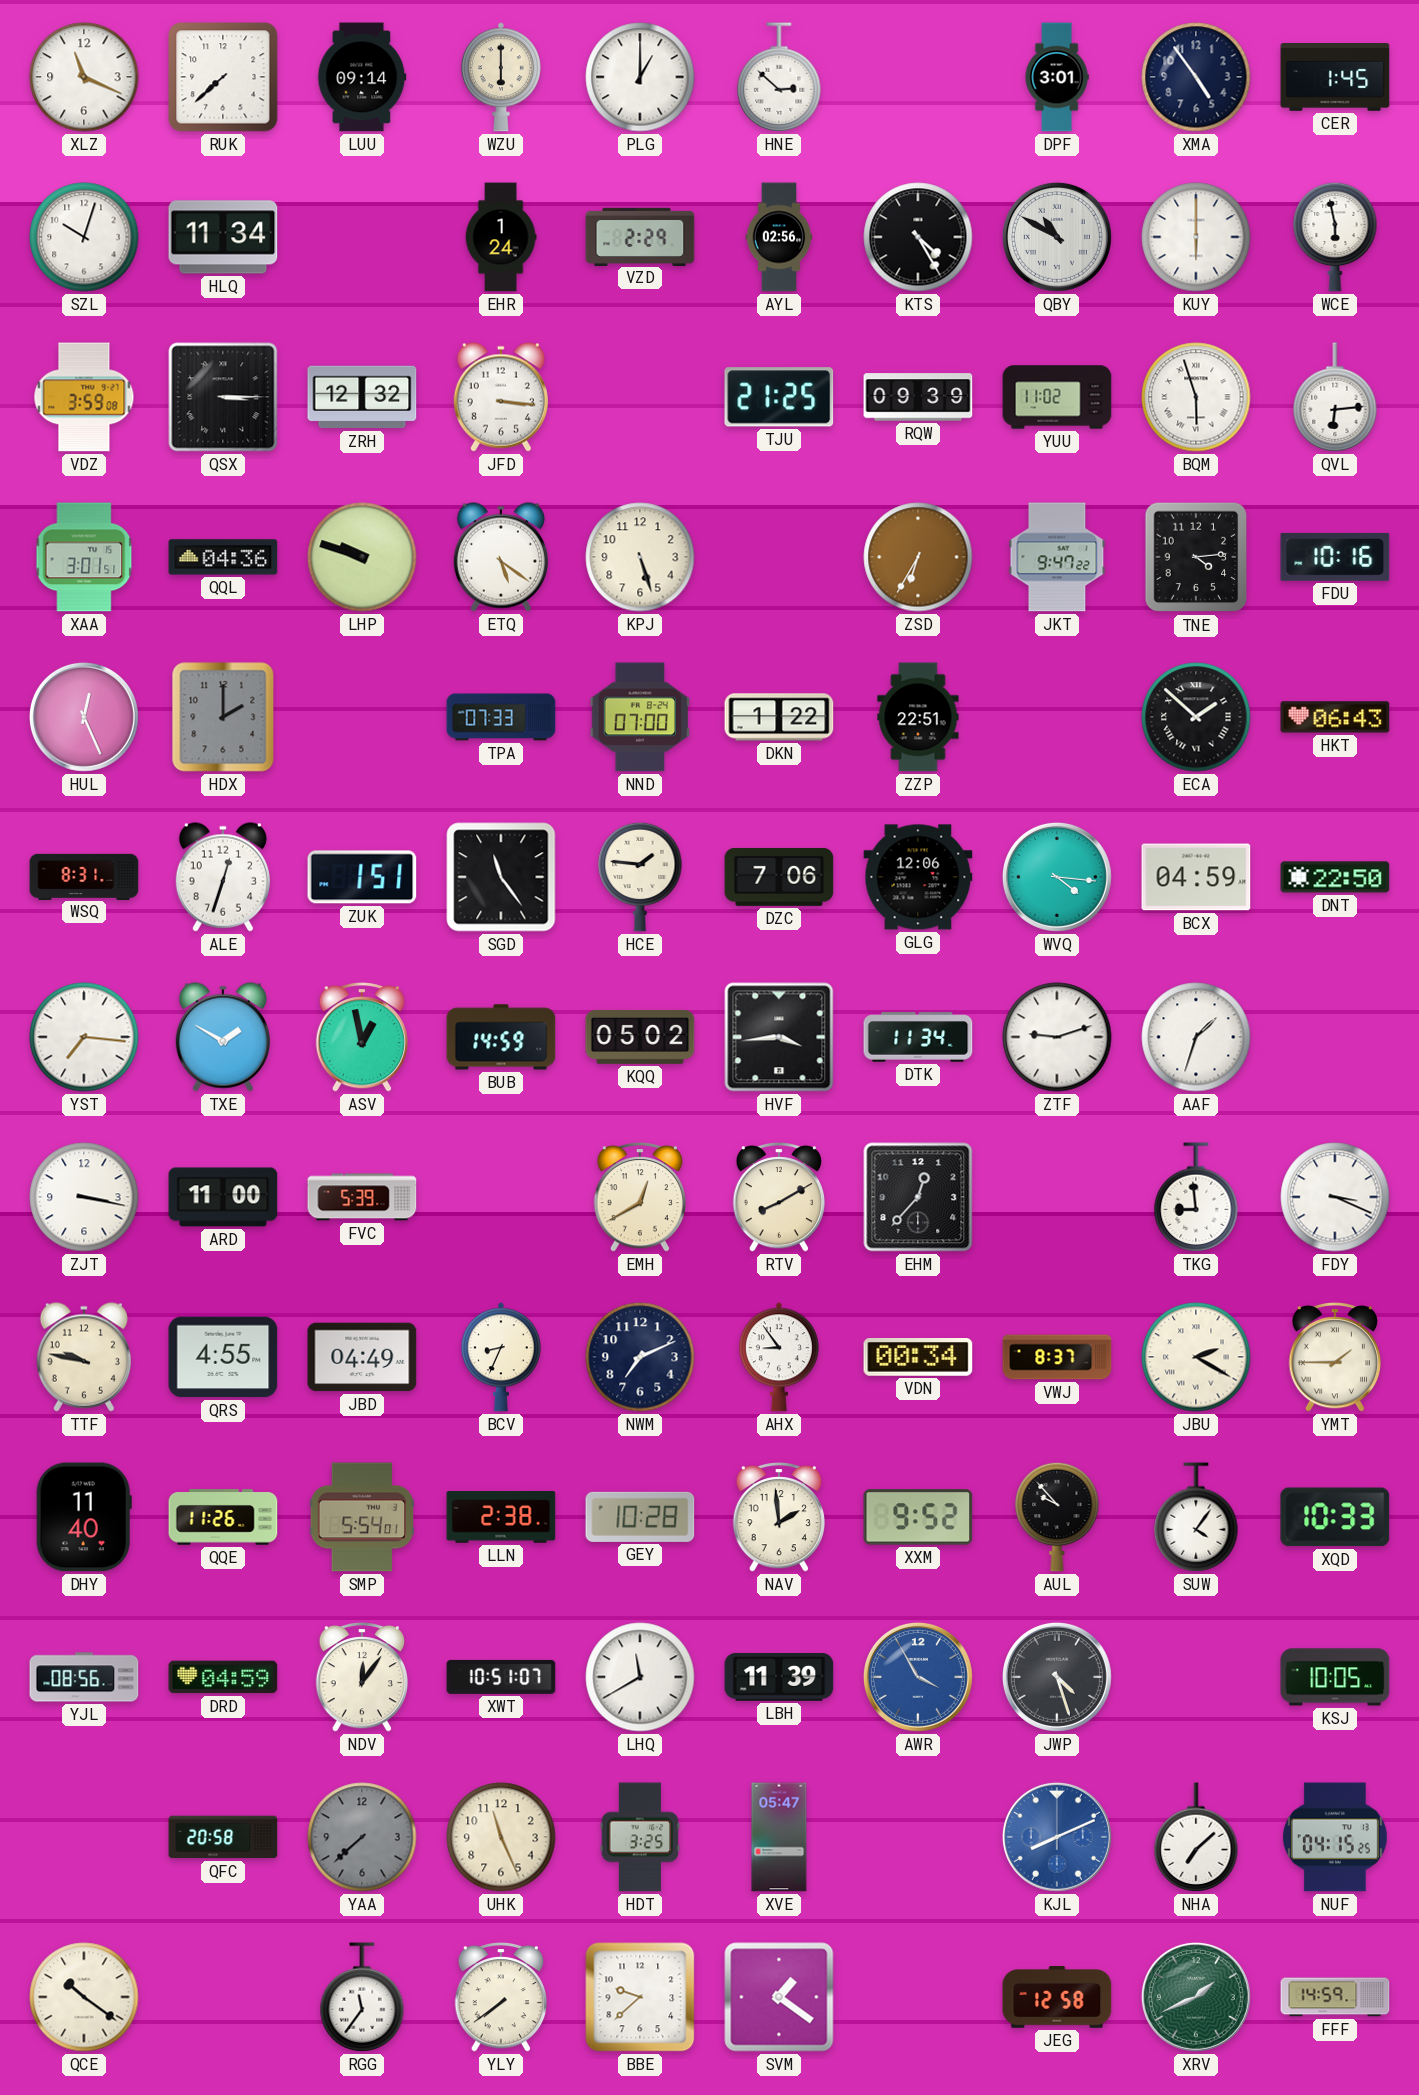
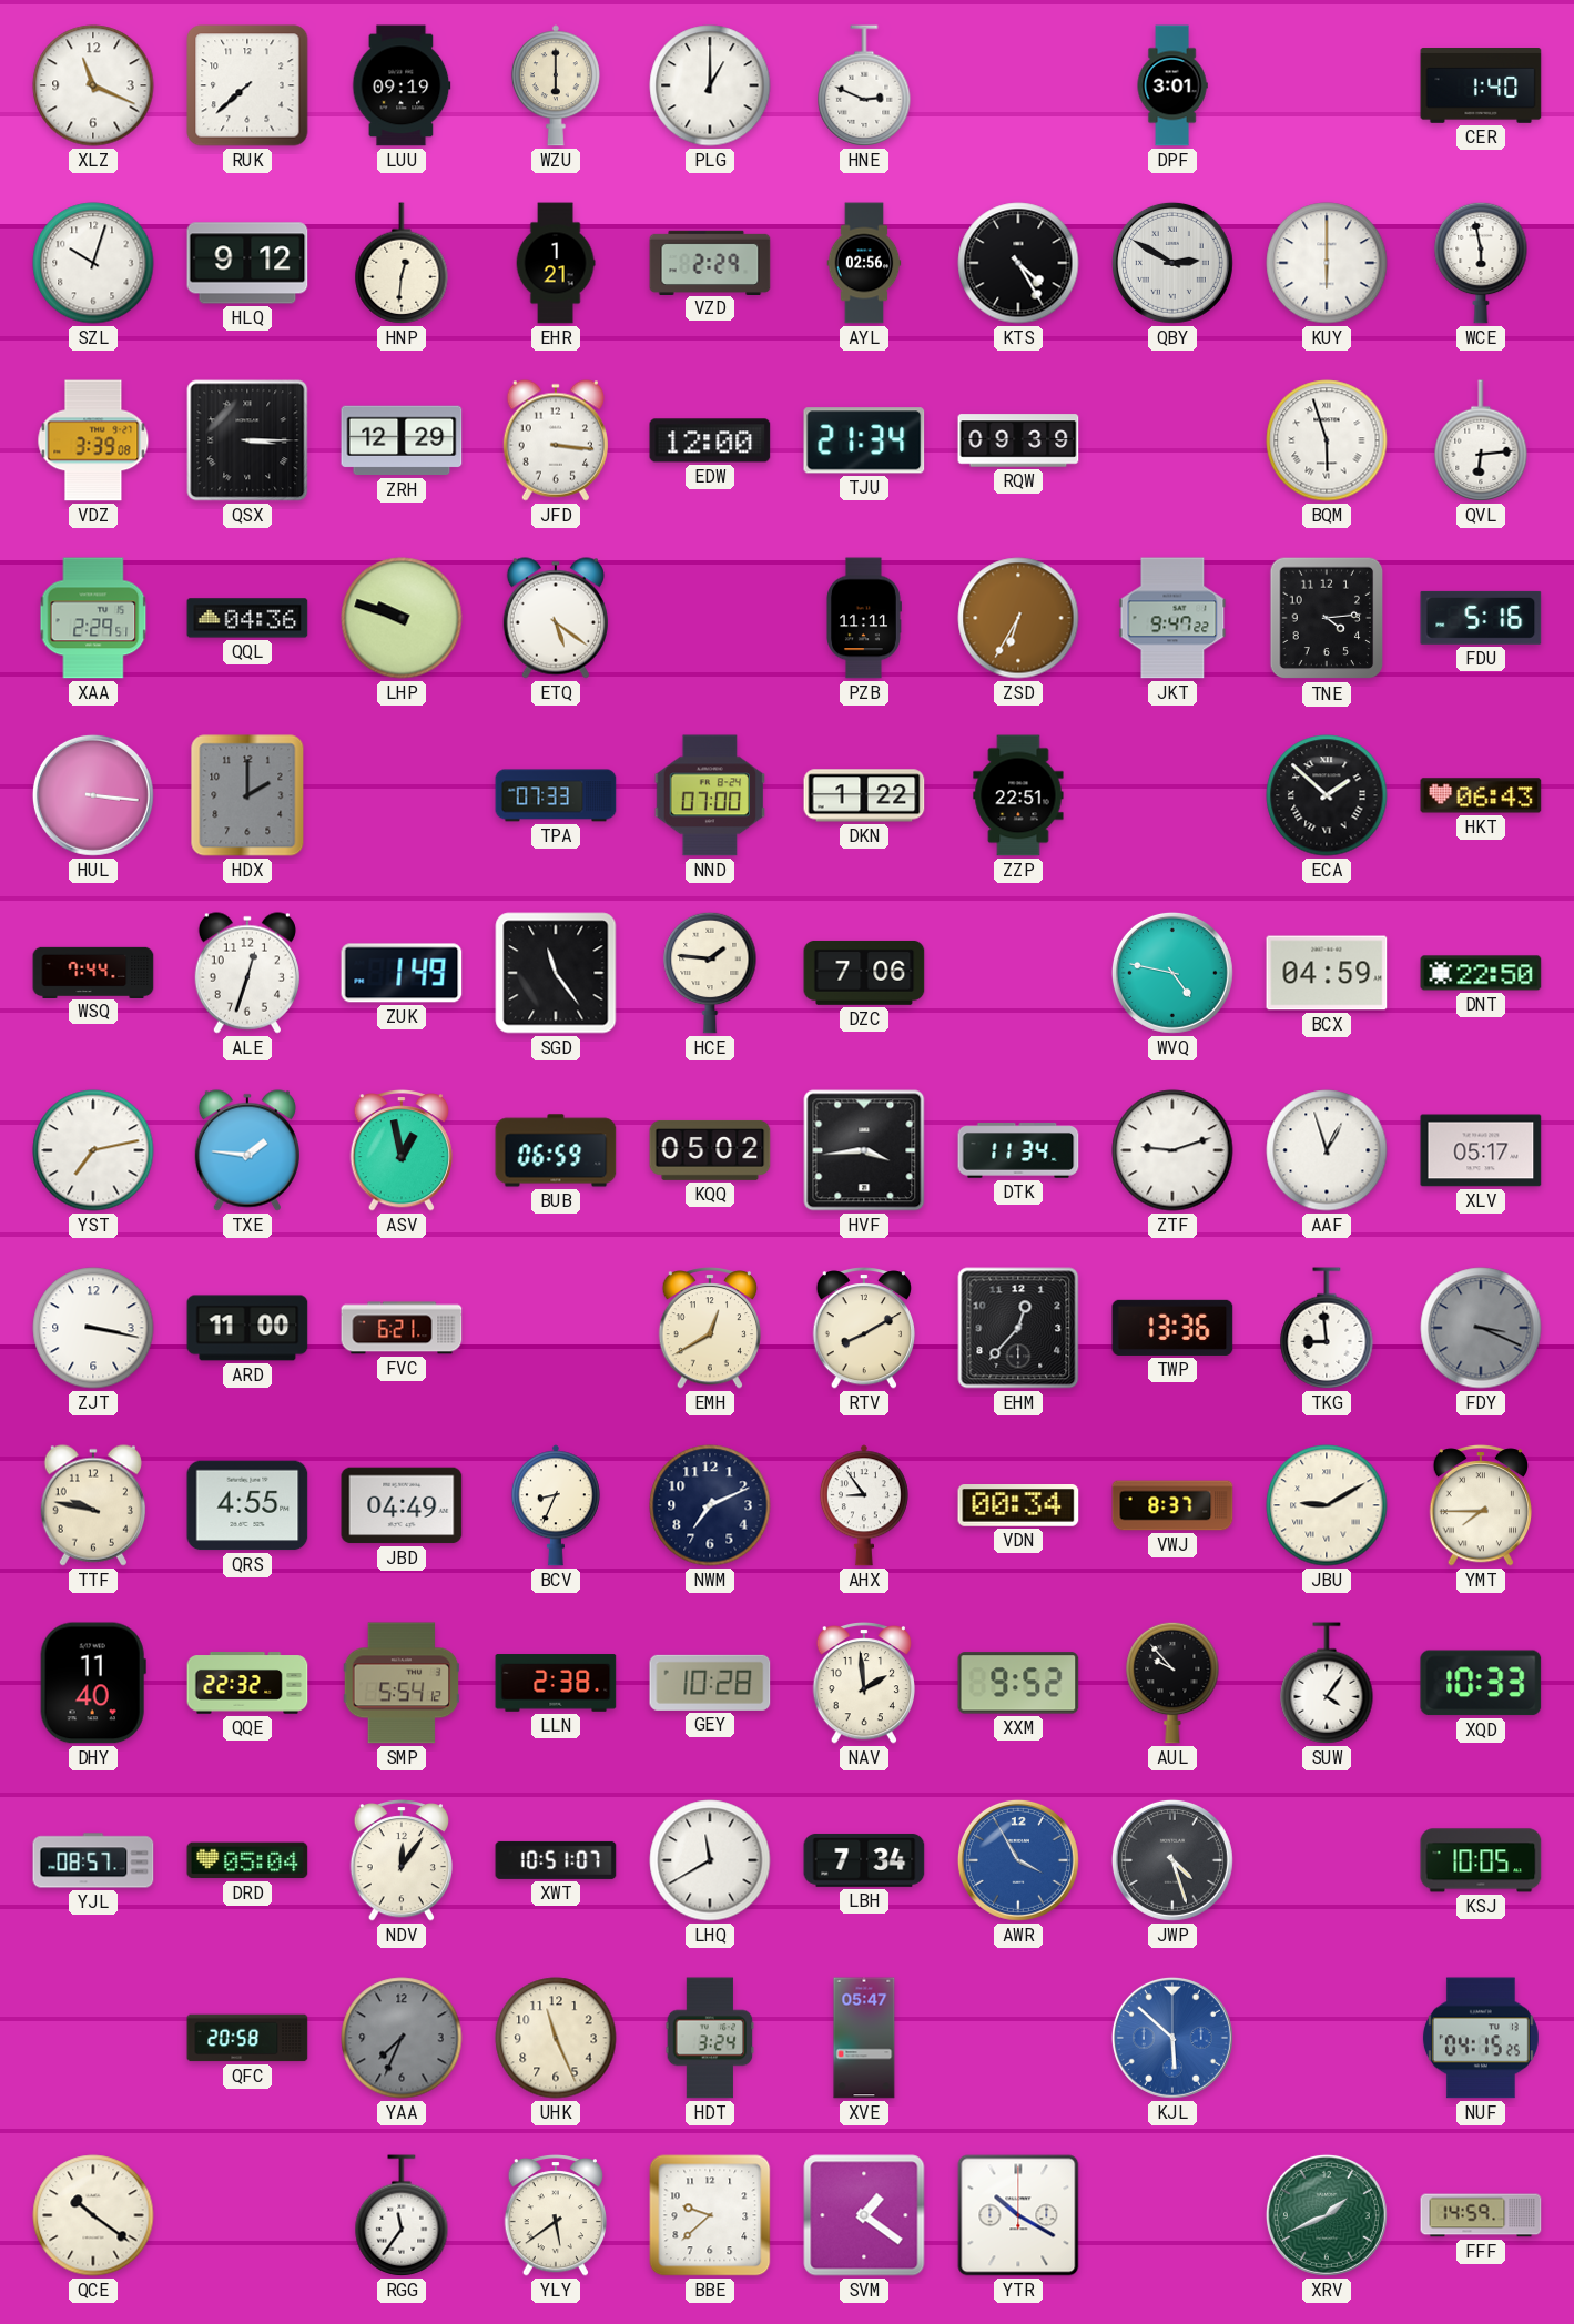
LUU: 09:14 -> 09:19
HNE: 2:52 -> 2:49
XMA: 4:54 -> none
CER: 1:45 -> 1:40
HLQ: 11:34 -> 9:12
HNP: none -> 12:31
EHR: 1:24 -> 1:21
QBY: 10:50 -> 2:50
VDZ: 3:59 -> 3:39
ZRH: 12:32 -> 12:29
EDW: none -> 12:00
TJU: 21:25 -> 21:34
YUU: 11:02 -> none
XAA: 3:01 -> 2:29
KPJ: 5:27 -> none
PZB: none -> 11:11
FDU: 10:16 -> 5:16
HUL: 12:26 -> 3:16
WSQ: 8:31 -> 7:44
ZUK: 1:51 -> 1:49
GLG: 12:06 -> none
WVQ: 4:16 -> 4:47
YST: 7:16 -> 7:13
TXE: 1:50 -> 1:46
BUB: 14:59 -> 06:59
AAF: 1:33 -> 12:57
XLV: none -> 05:17
FVC: 5:39 -> 6:21
TWP: none -> 13:36
FDY dial: white -> grey
JBU: 2:20 -> 9:10
YMT: 1:45 -> 7:45
QQE: 11:26 -> 22:32
SMP: 5:54:01 -> 5:54:12
YJL: 08:56 -> 08:57
DRD: 04:59 -> 05:04
LBH: 11:39 -> 7:34
YAA: 7:38 -> 7:34
HDT: 3:25 -> 3:24
KJL: 8:11 -> 5:52
NHA: 7:08 -> none
YLY: 7:39 -> 5:39
YTR: none -> 10:20
JEG: 12:58 -> none
